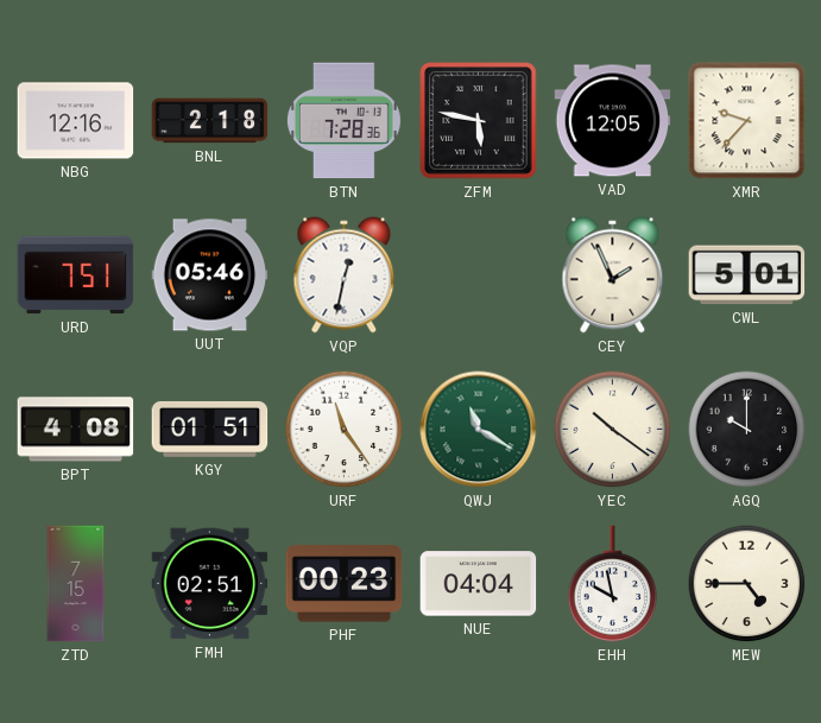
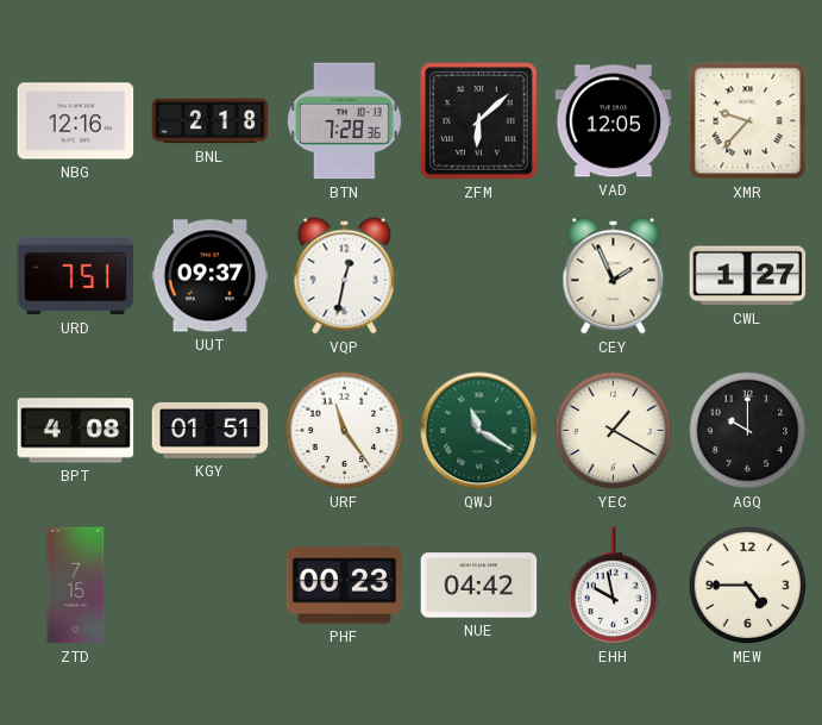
ZFM: 5:47 -> 6:08
UUT: 05:46 -> 09:37
CWL: 5:01 -> 1:27
YEC: 10:21 -> 1:20
FMH: 02:51 -> none
NUE: 04:04 -> 04:42
